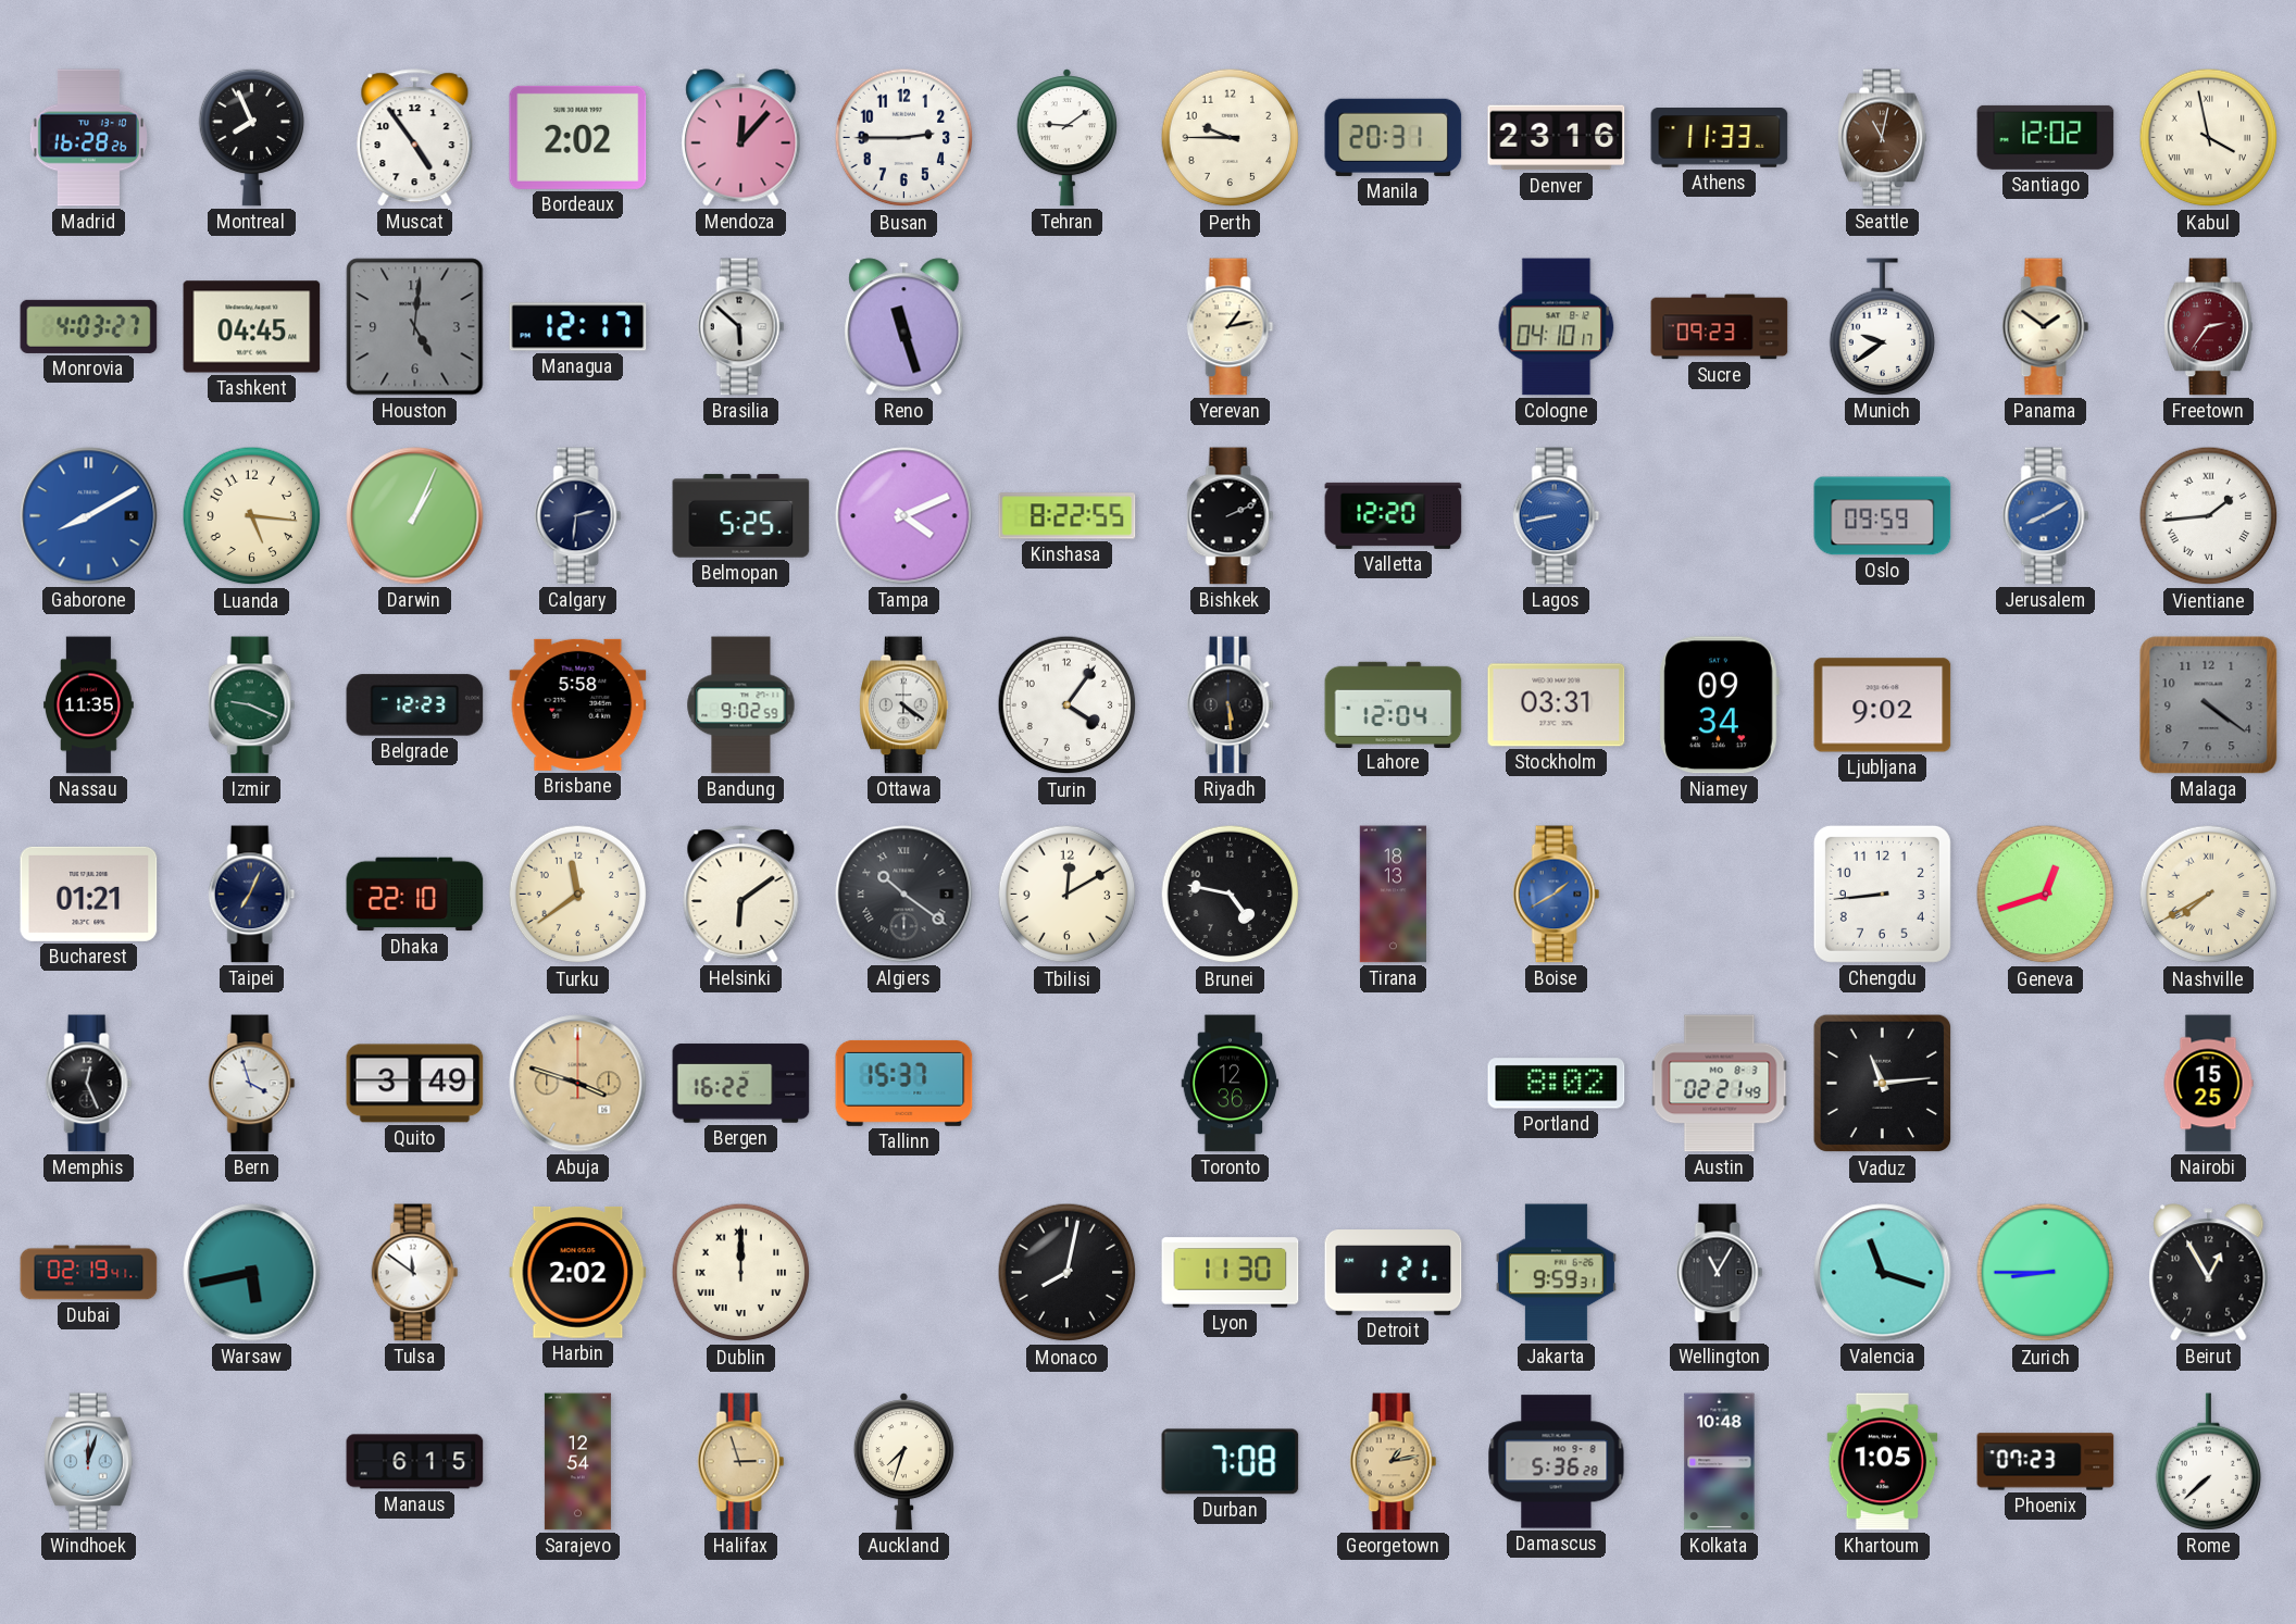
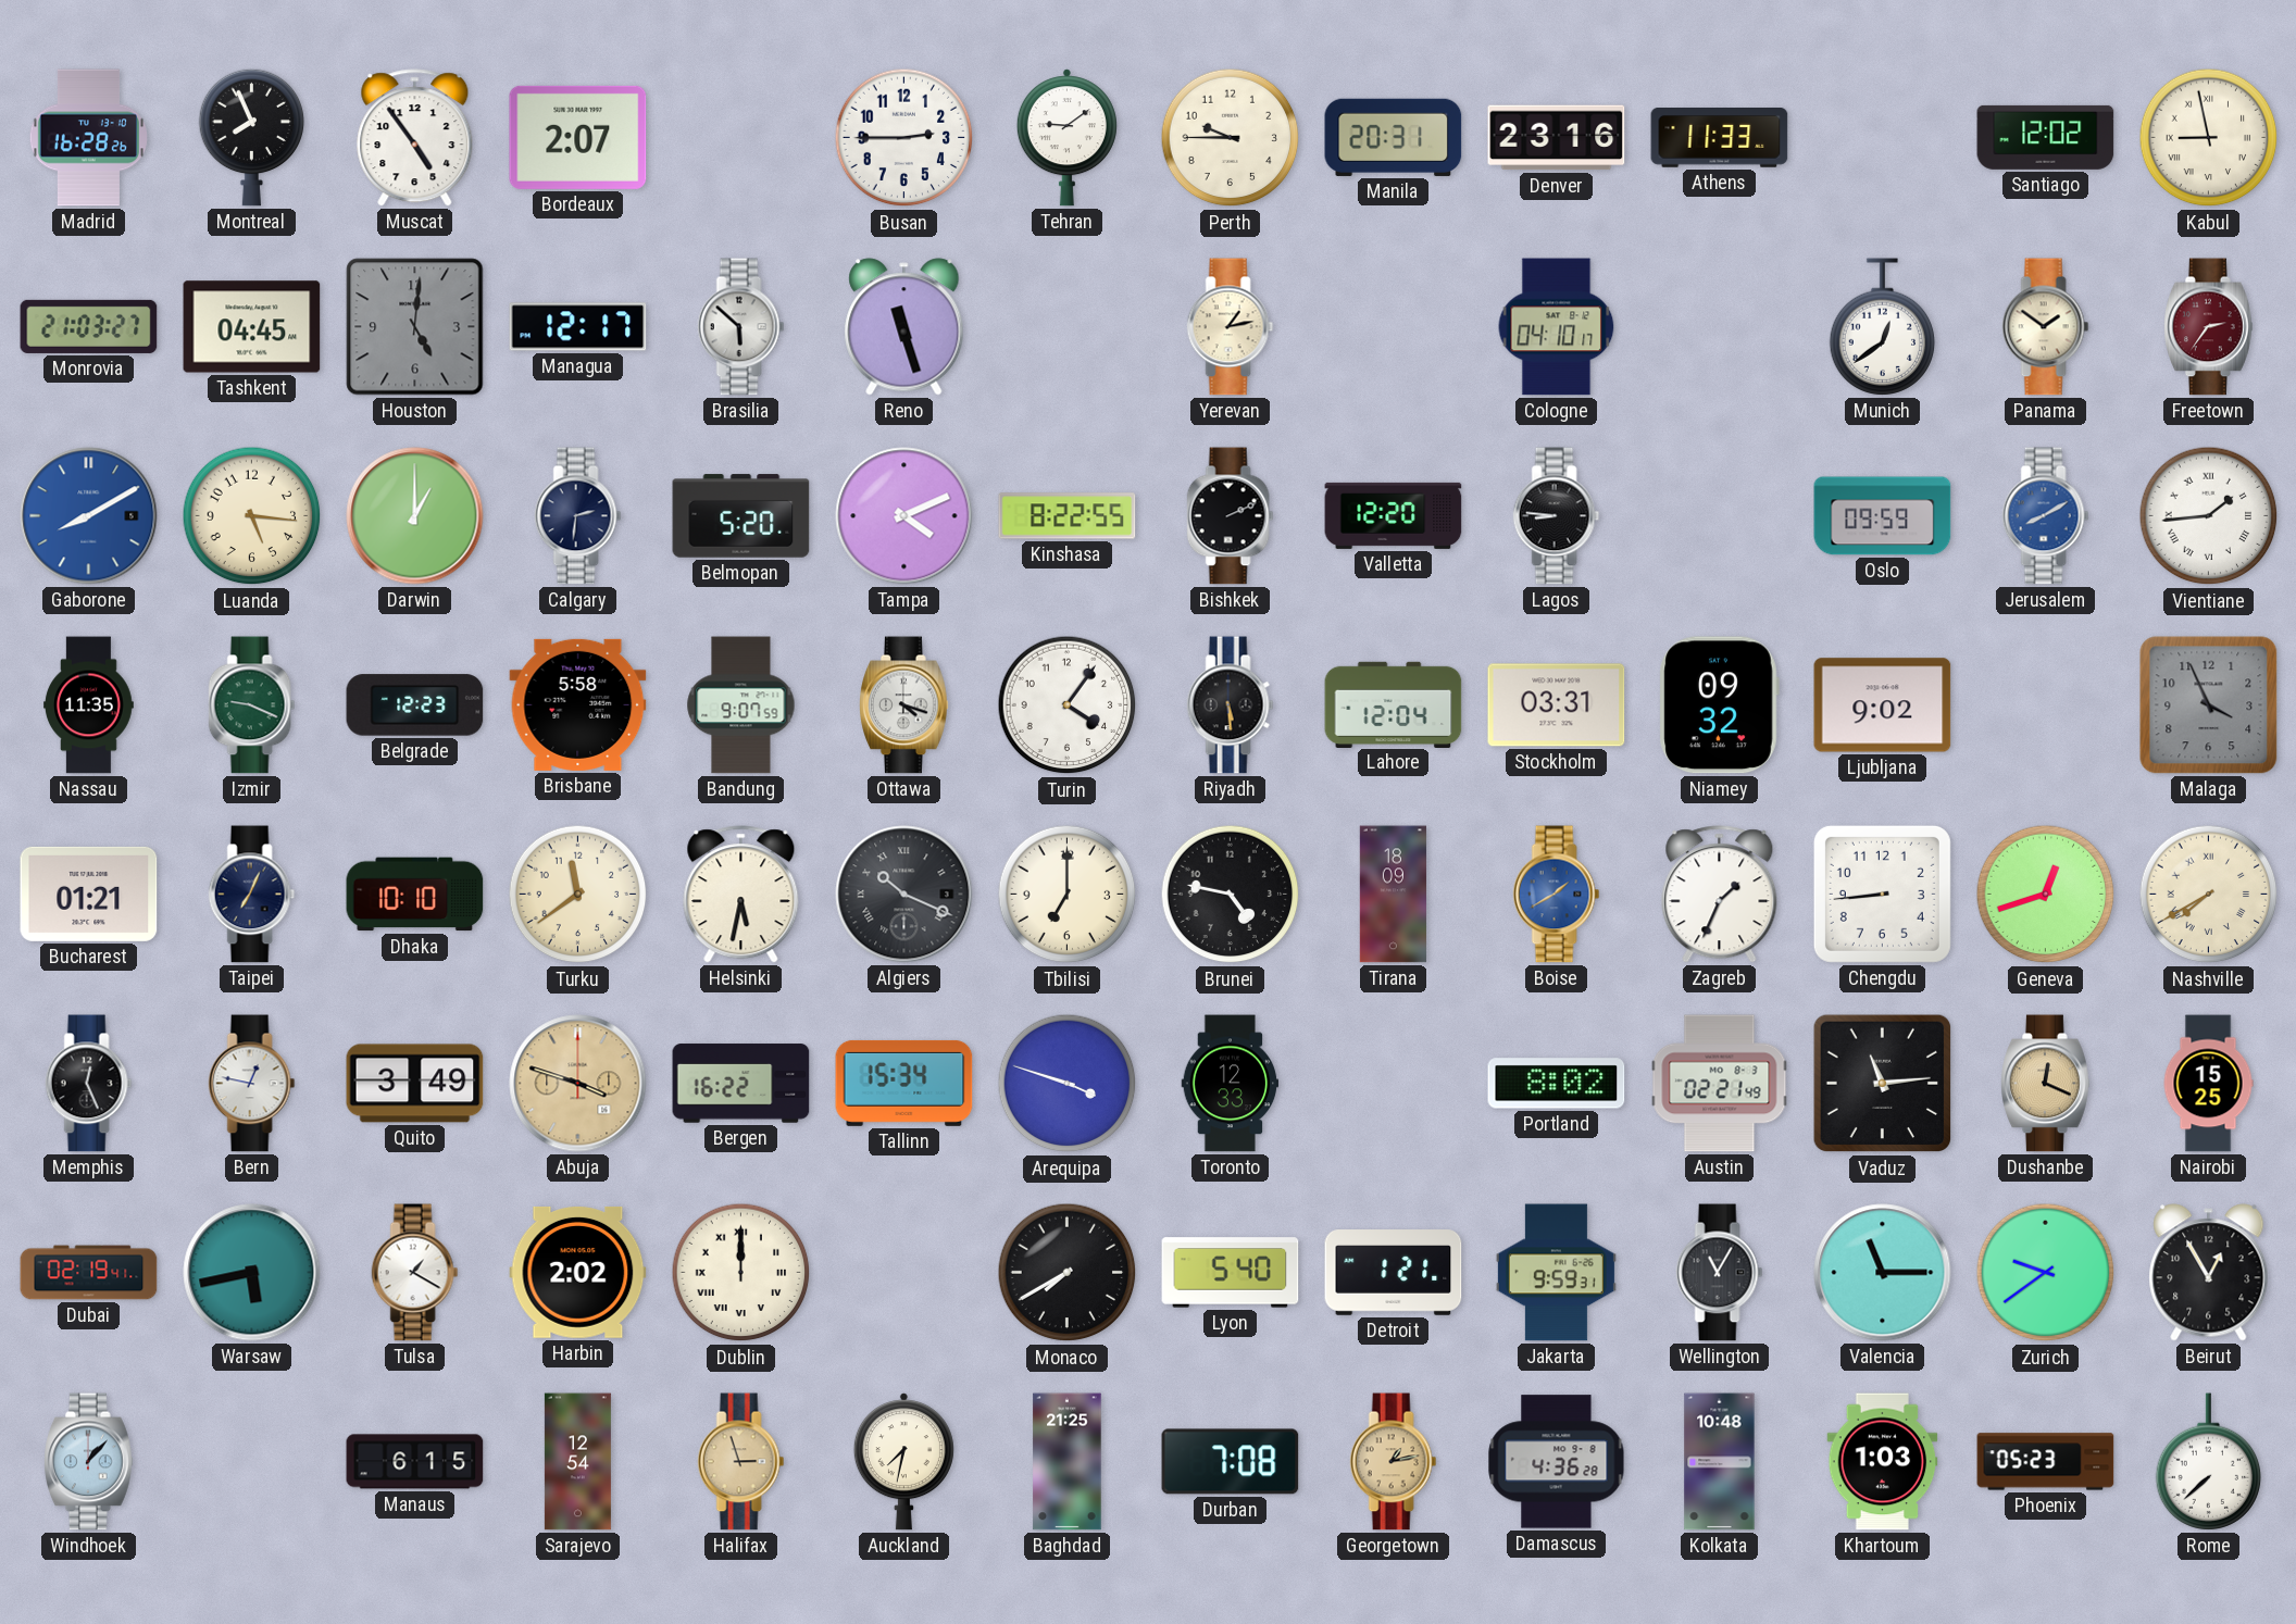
Bordeaux: 2:02 -> 2:07
Mendoza: 12:07 -> none
Seattle: 11:02 -> none
Kabul: 3:58 -> 8:58
Monrovia: 4:03 -> 21:03
Sucre: 09:23 -> none
Munich: 9:39 -> 12:39
Darwin: 1:04 -> 1:00
Belmopan: 5:25 -> 5:20
Lagos: 8:43 -> 8:46
Lagos dial: blue -> black
Bandung: 9:02 -> 9:07
Ottawa: 4:21 -> 4:18
Niamey: 09:34 -> 09:32
Malaga: 4:21 -> 3:56
Dhaka: 22:10 -> 10:10
Helsinki: 6:09 -> 5:32
Algiers: 10:21 -> 10:19
Tbilisi: 12:10 -> 7:00
Tirana: 18:13 -> 18:09
Zagreb: none -> 1:34
Bern: 3:57 -> 12:47
Tallinn: 15:37 -> 15:34
Arequipa: none -> 3:48
Toronto: 12:36 -> 12:33
Dushanbe: none -> 12:19
Tulsa: 11:51 -> 1:20
Monaco: 8:02 -> 7:40
Lyon: 11:30 -> 5:40
Valencia: 11:18 -> 11:15
Zurich: 8:45 -> 9:39
Windhoek: 12:03 -> 1:07
Auckland: 7:33 -> 7:32
Baghdad: none -> 21:25
Damascus: 5:36 -> 4:36
Khartoum: 1:05 -> 1:03
Phoenix: 07:23 -> 05:23
